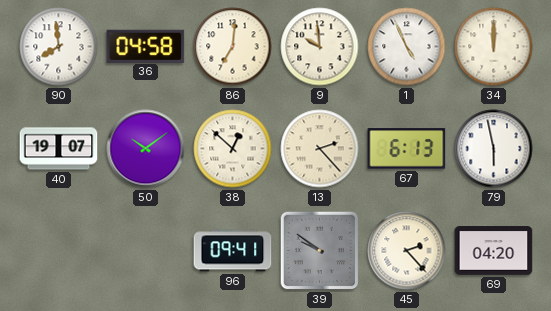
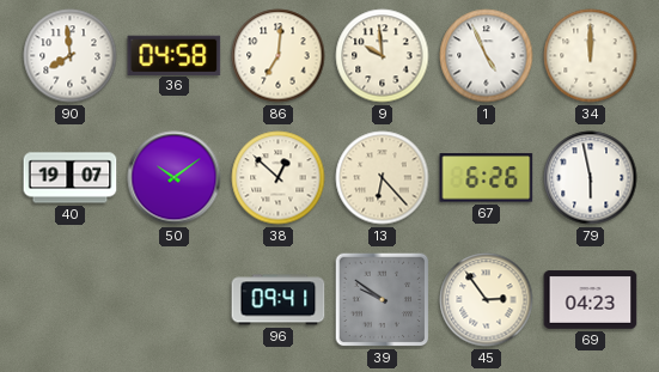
13: 2:23 -> 6:23
67: 6:13 -> 6:26
45: 2:23 -> 2:54
69: 04:20 -> 04:23
